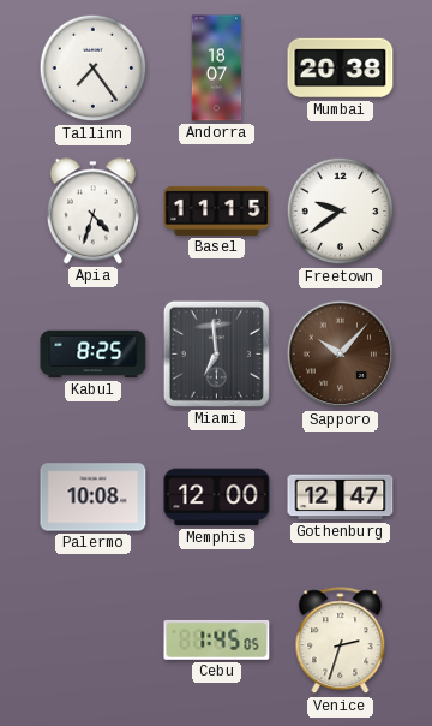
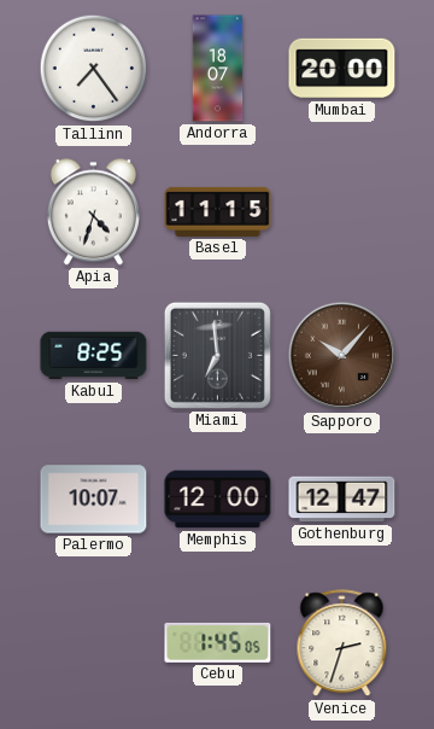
Mumbai: 20:38 -> 20:00
Freetown: 9:39 -> none
Palermo: 10:08 -> 10:07
